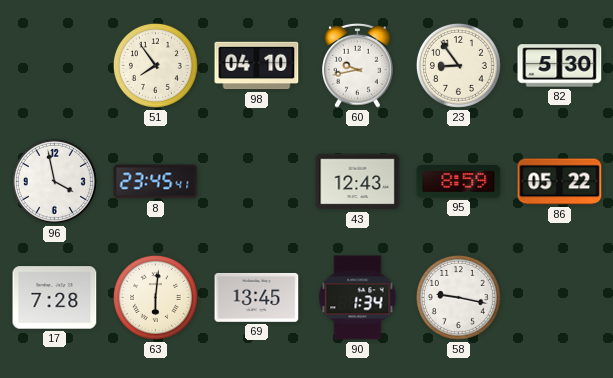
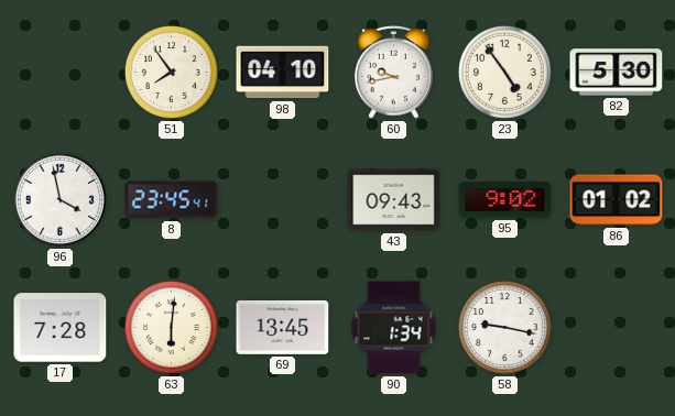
23: 8:54 -> 4:54
43: 12:43 -> 09:43
95: 8:59 -> 9:02
86: 05:22 -> 01:02
